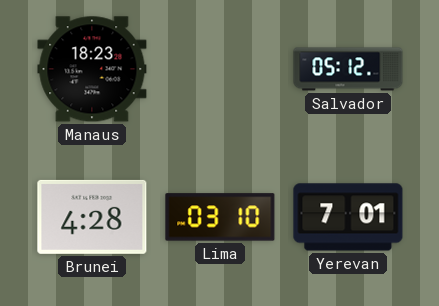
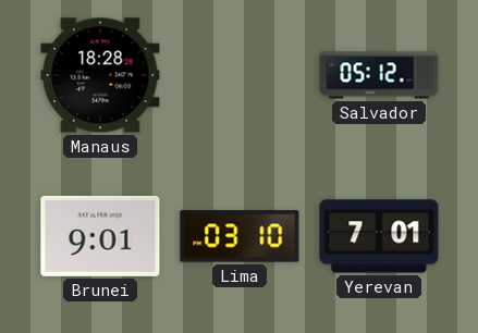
Manaus: 18:23 -> 18:28
Brunei: 4:28 -> 9:01
